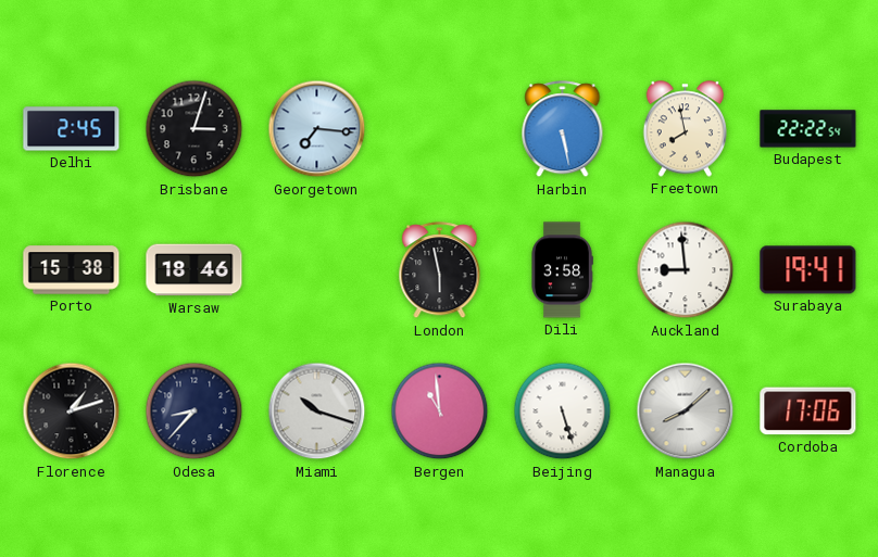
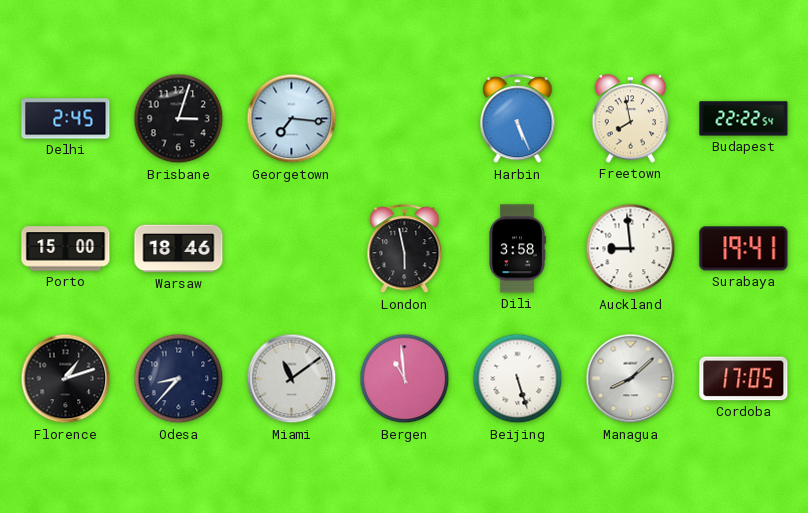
Harbin: 5:28 -> 5:26
Porto: 15:38 -> 15:00
Miami: 10:18 -> 11:09
Cordoba: 17:06 -> 17:05
